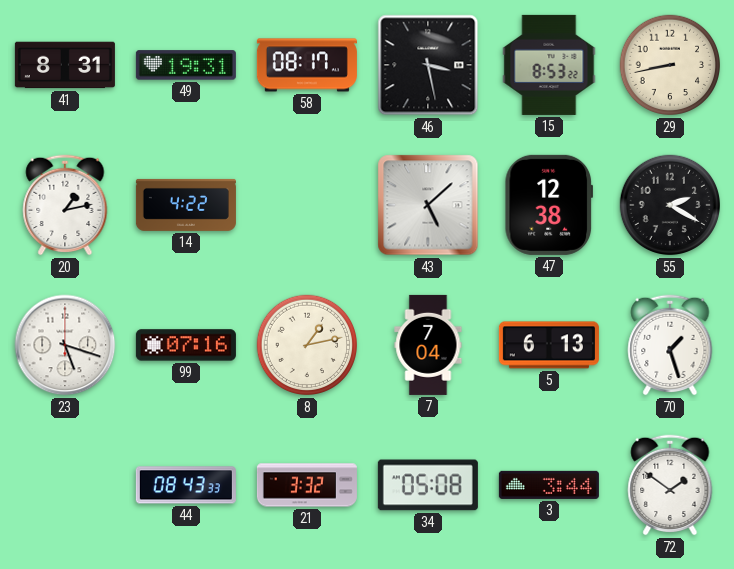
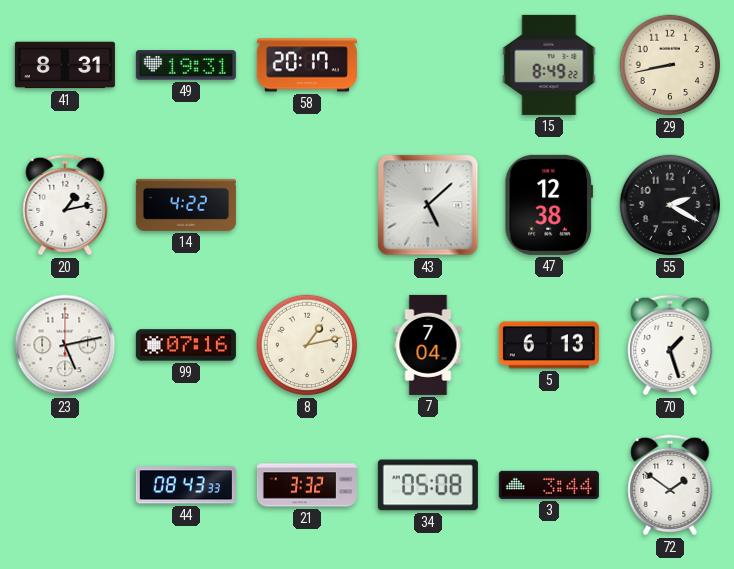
58: 08:17 -> 20:17
46: 3:28 -> none
15: 8:53 -> 8:49
23: 5:18 -> 5:13
